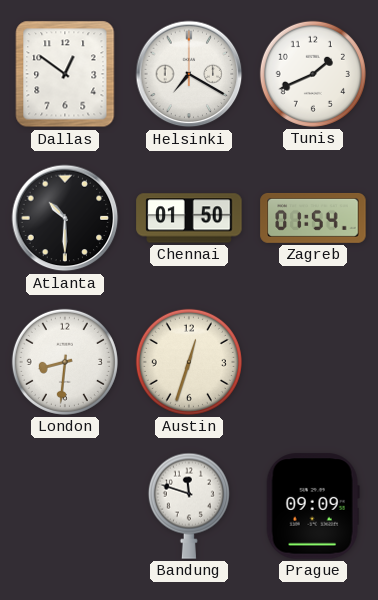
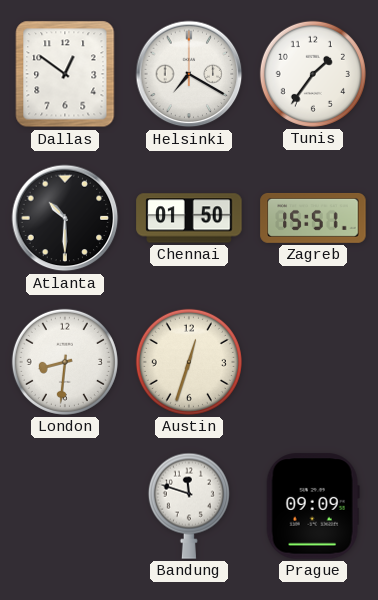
Tunis: 1:41 -> 1:36
Zagreb: 01:54 -> 15:51
